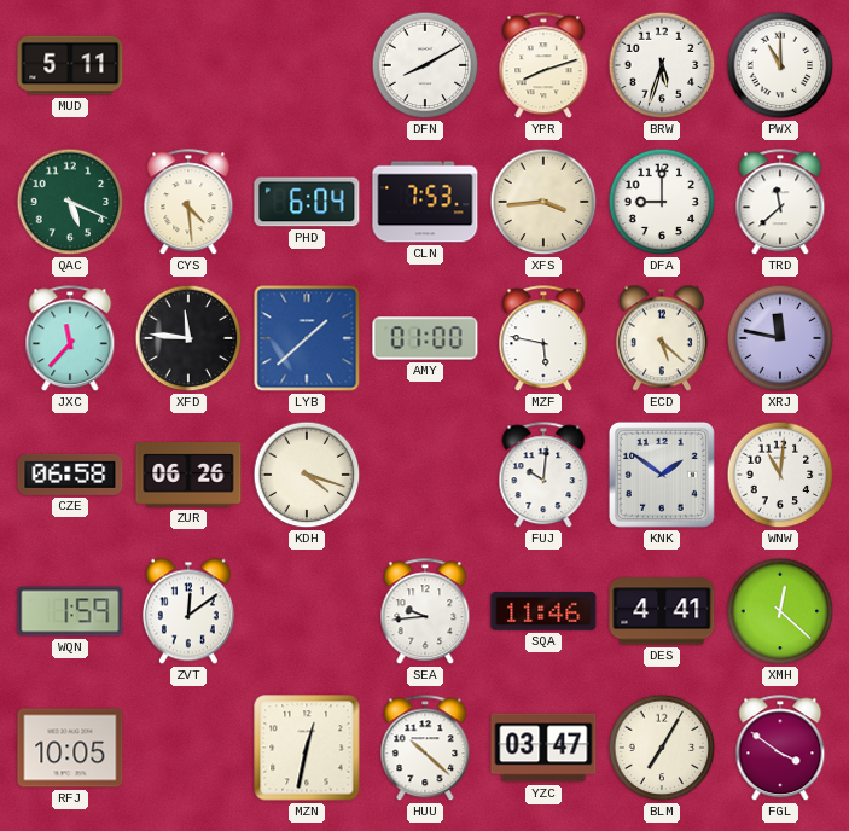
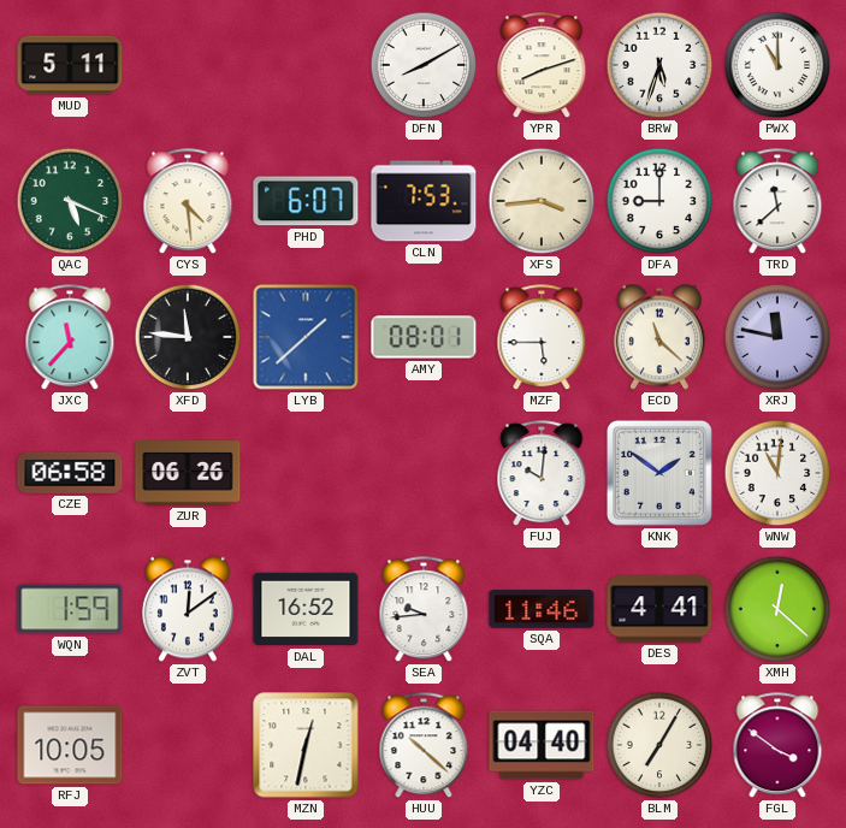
PHD: 6:04 -> 6:07
AMY: 01:00 -> 08:01
MZF: 5:47 -> 5:45
ECD: 5:22 -> 11:22
KDH: 4:18 -> none
DAL: none -> 16:52
YZC: 03:47 -> 04:40
